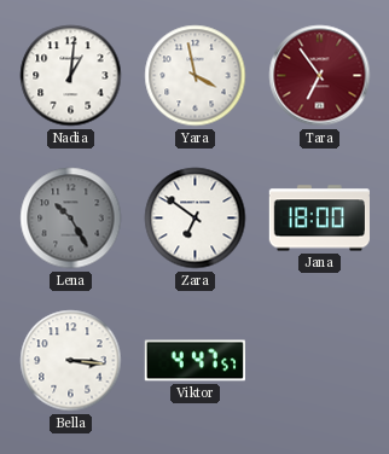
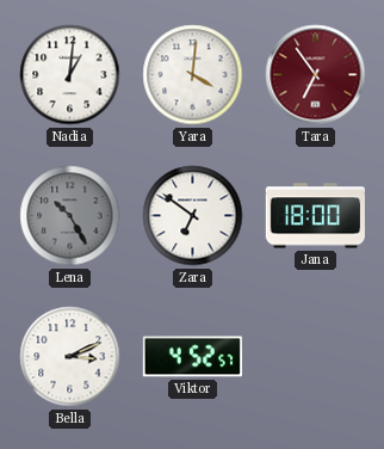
Yara: 3:58 -> 4:01
Bella: 3:16 -> 3:11
Viktor: 4:47 -> 4:52
